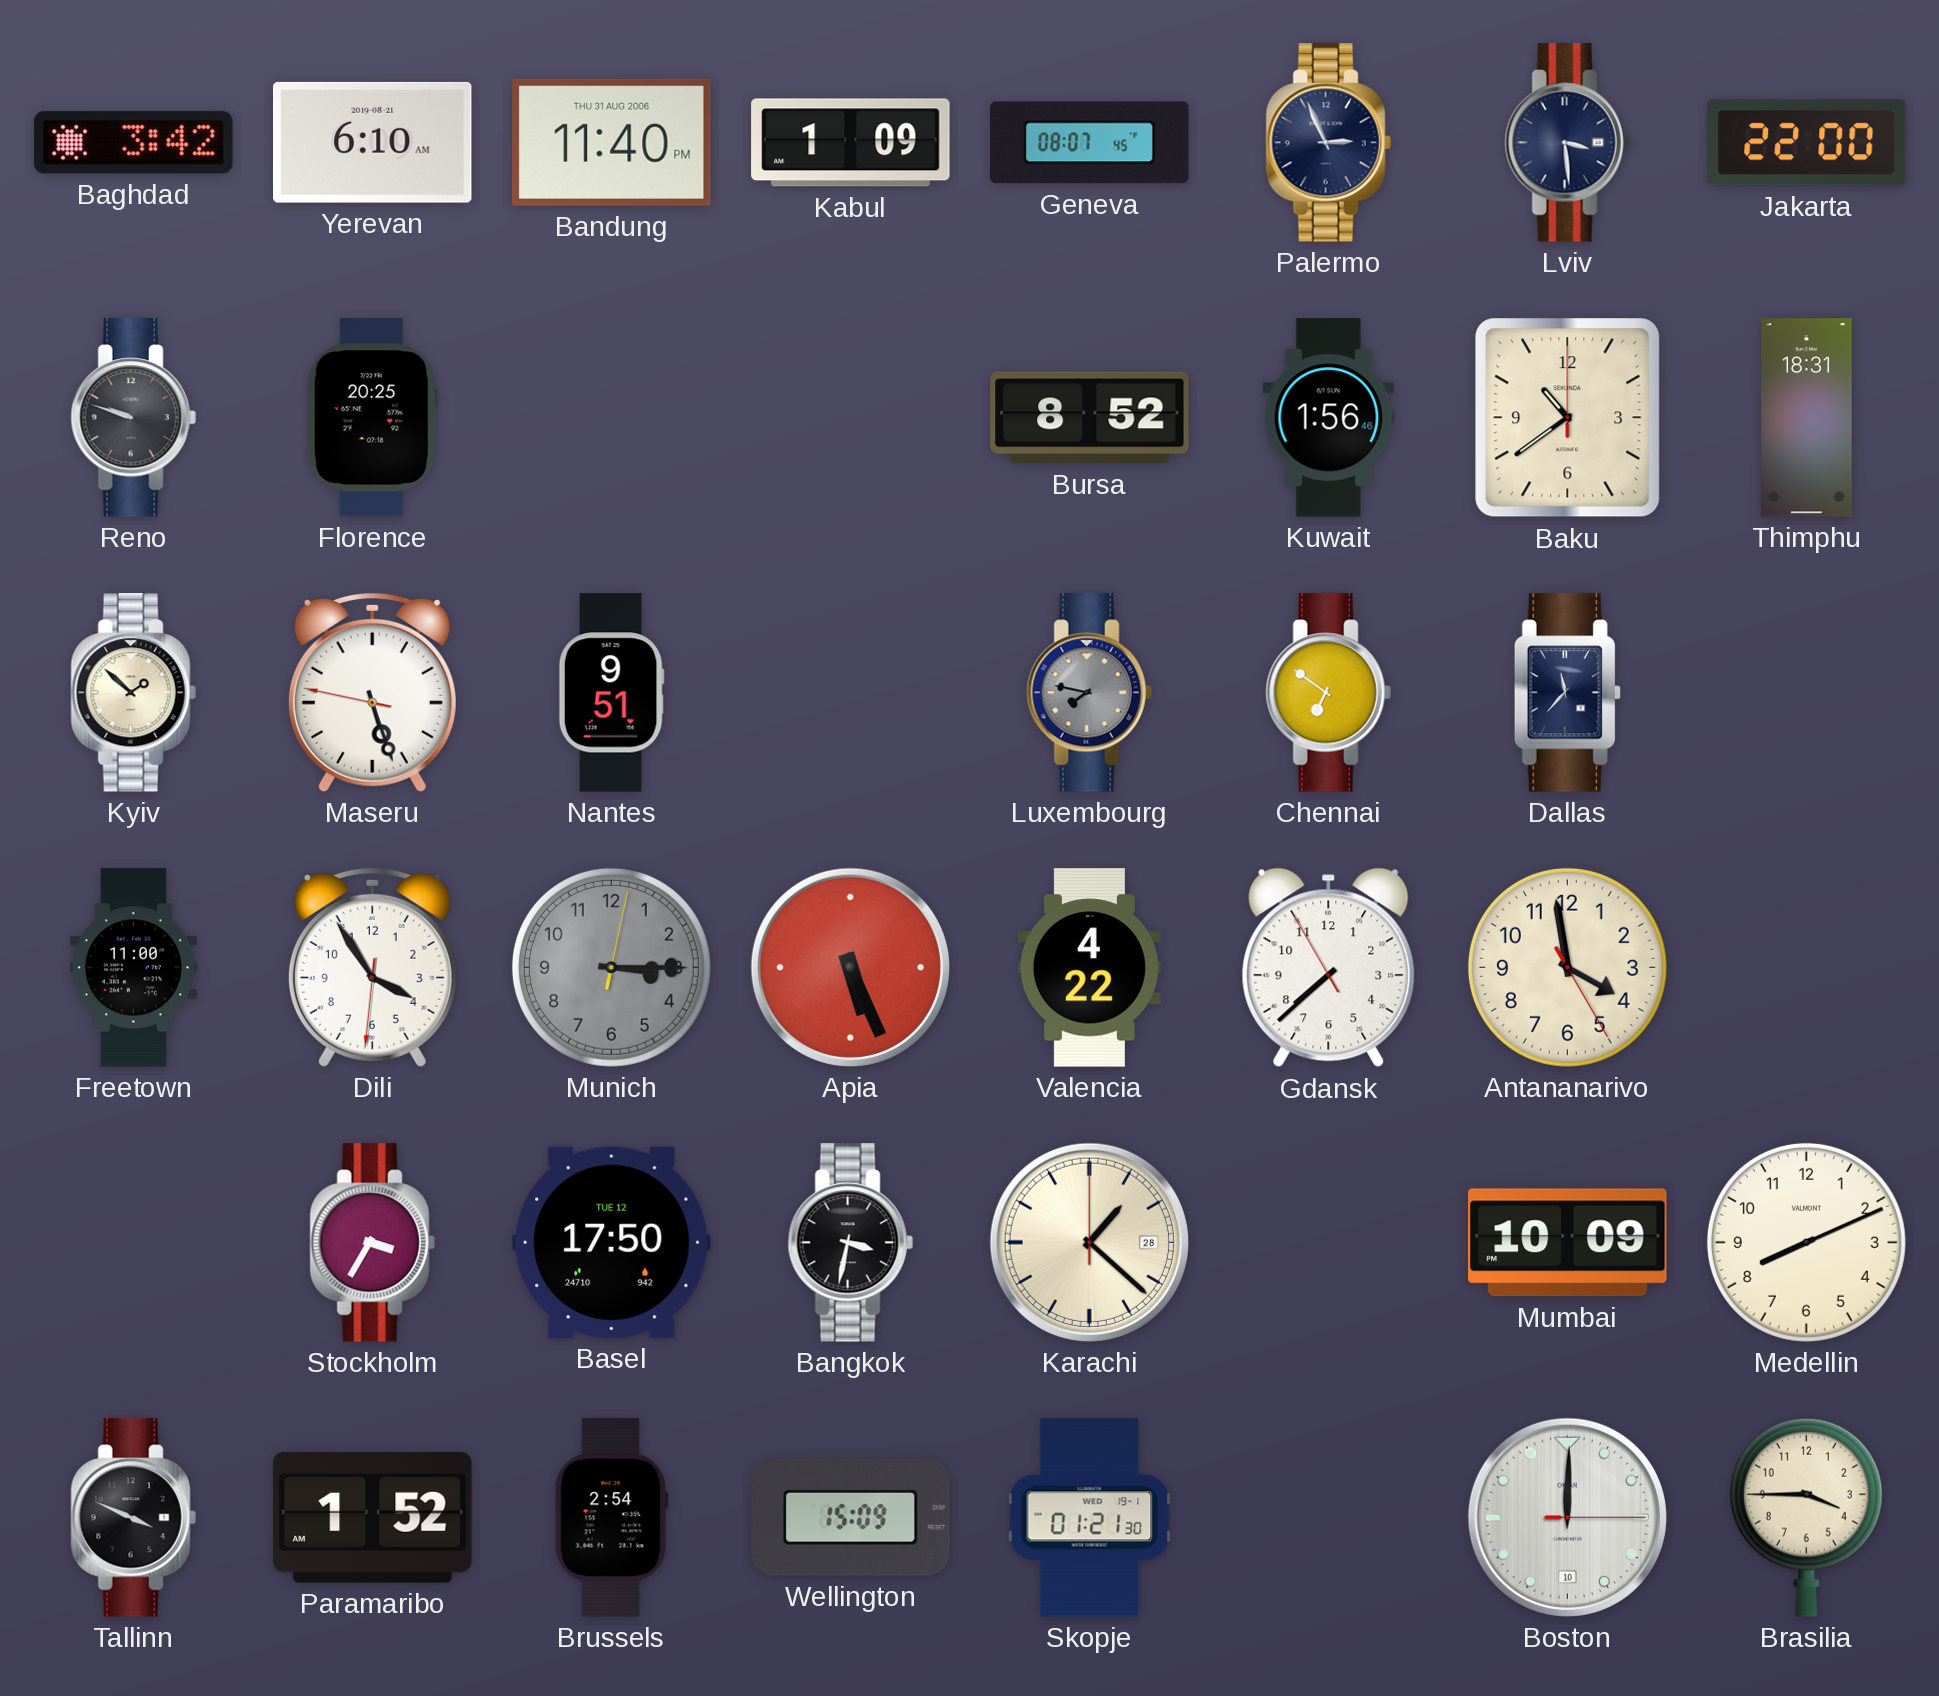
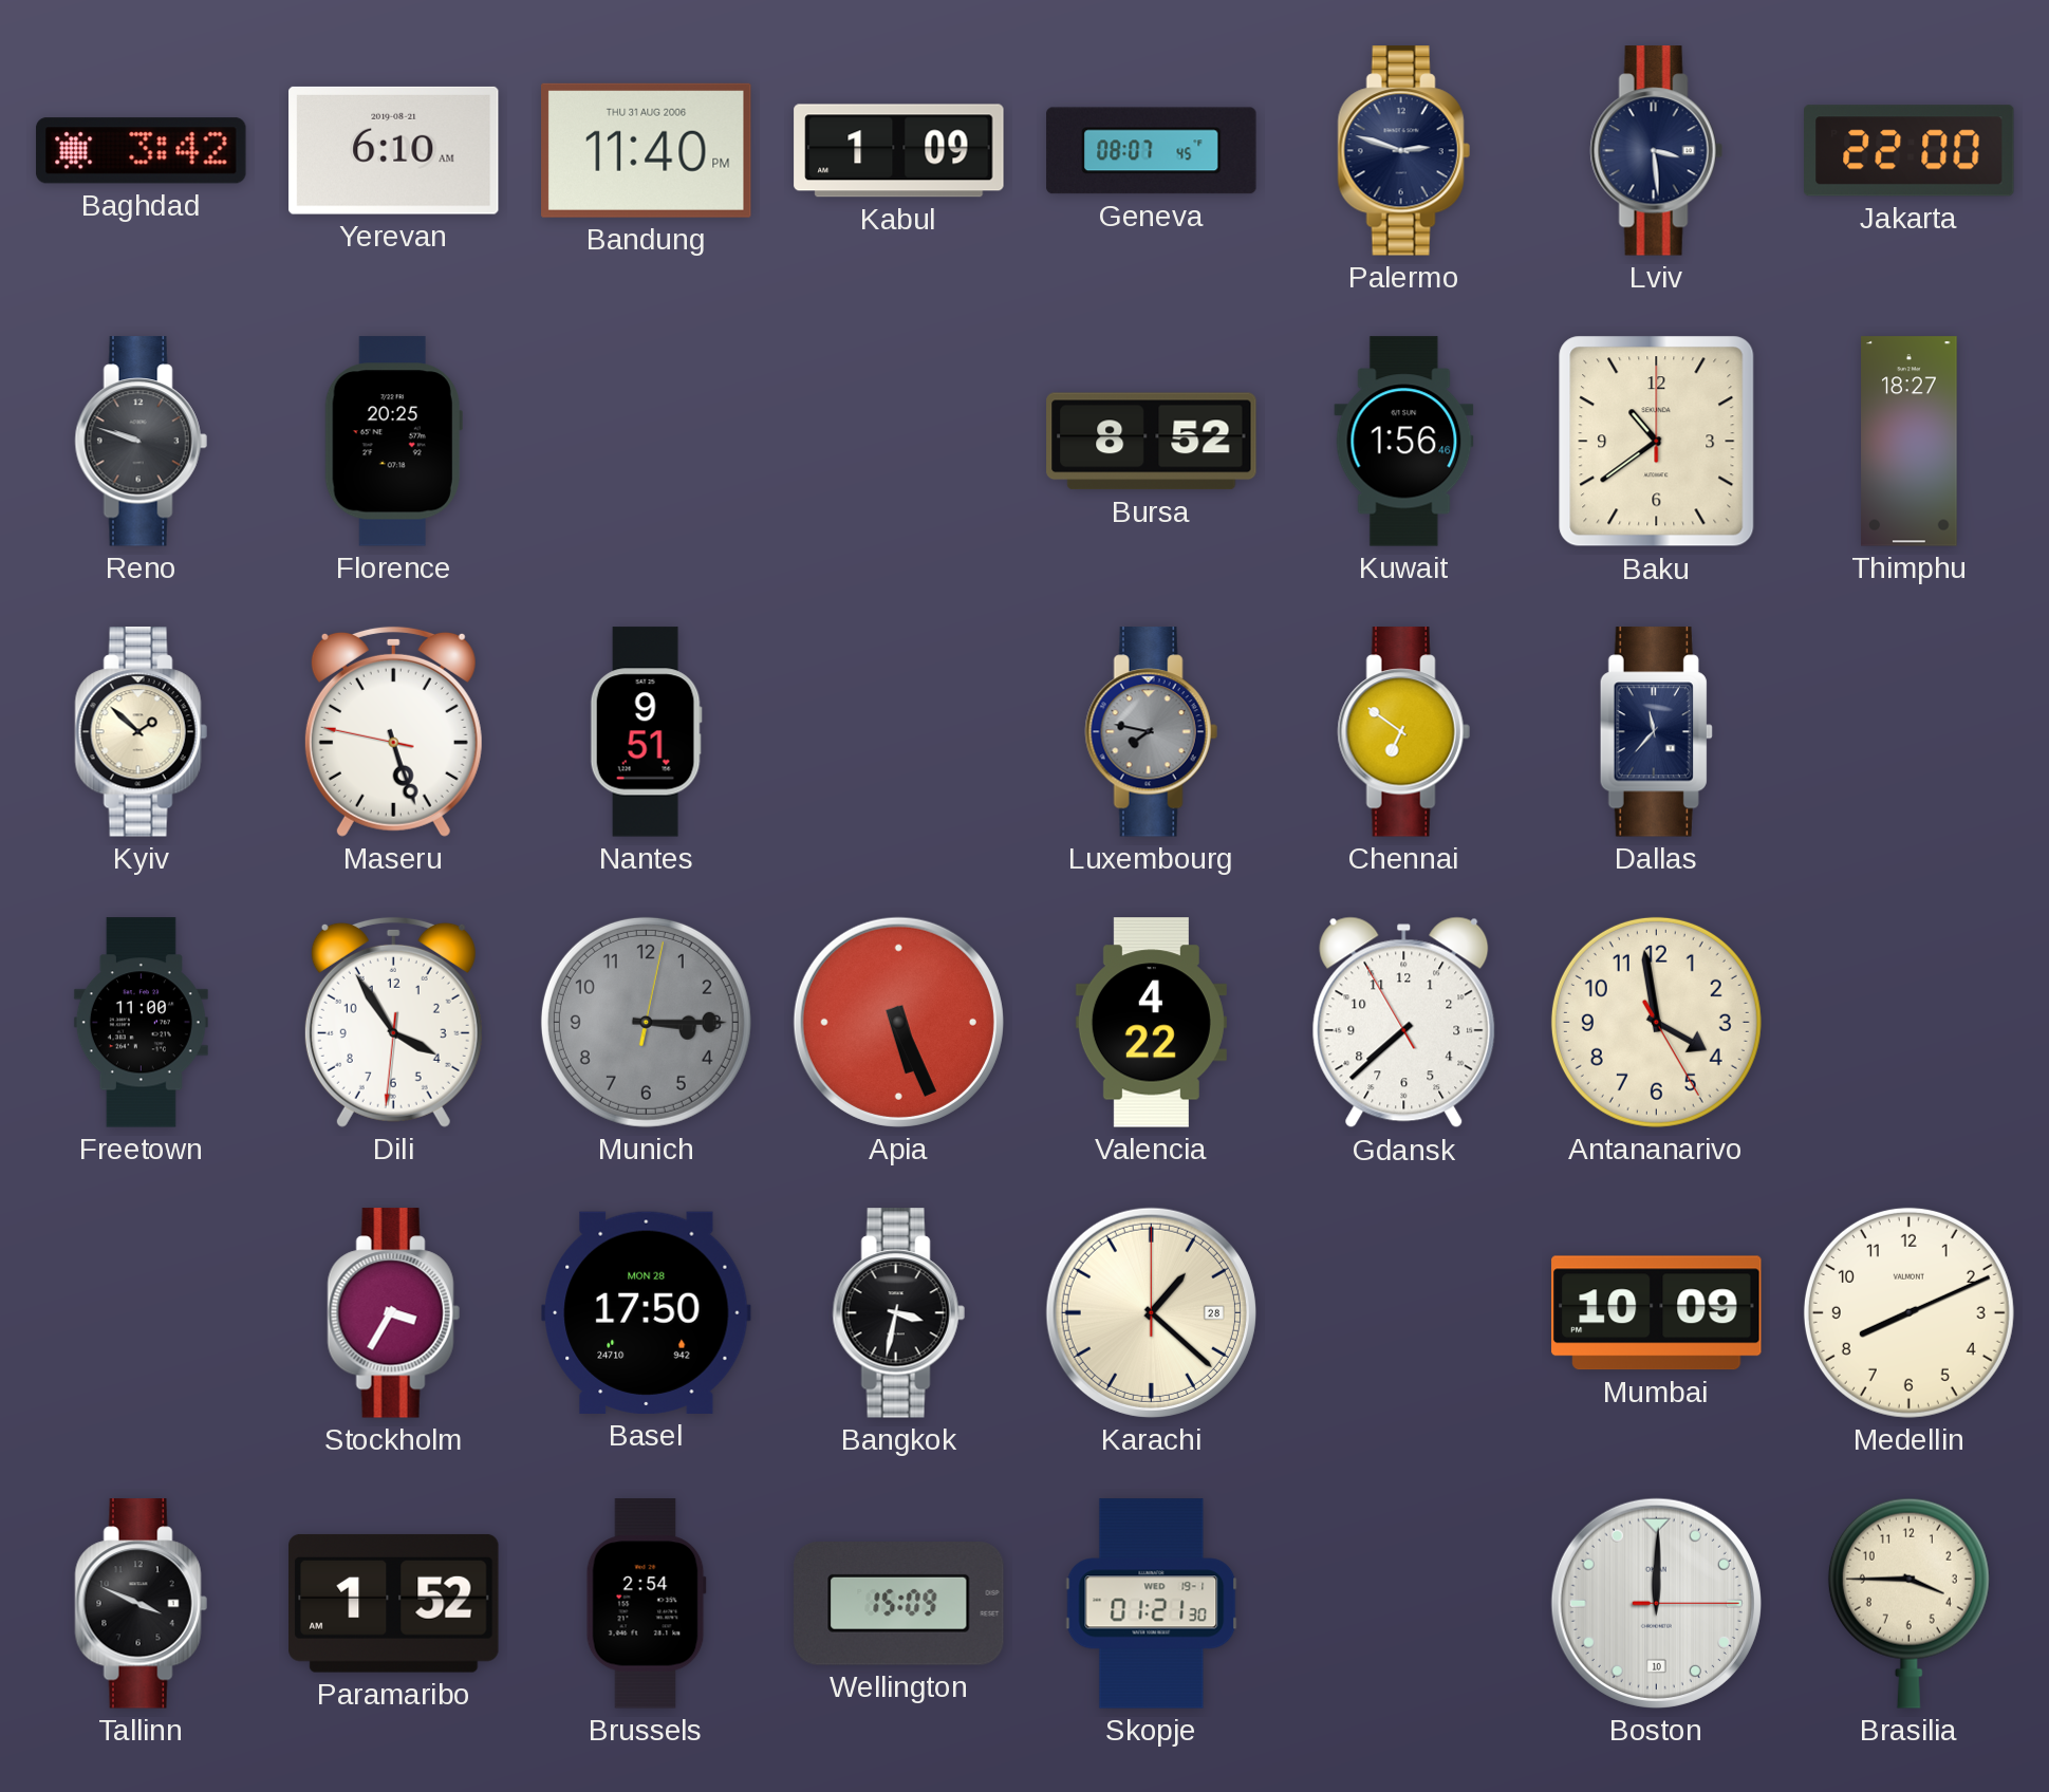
Palermo: 2:56 -> 2:48
Thimphu: 18:31 -> 18:27
Basel date: TUE 12 -> MON 28
